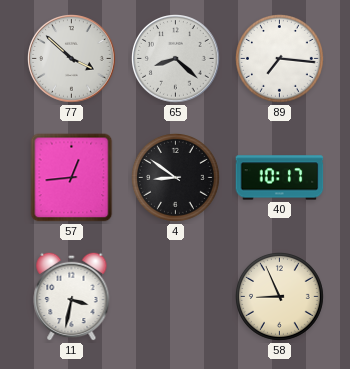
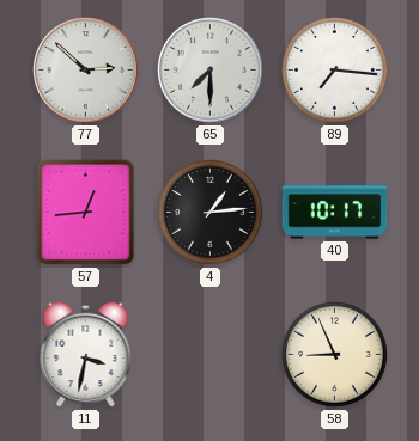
77: 3:52 -> 2:52
65: 8:22 -> 7:30
4: 8:51 -> 1:14
